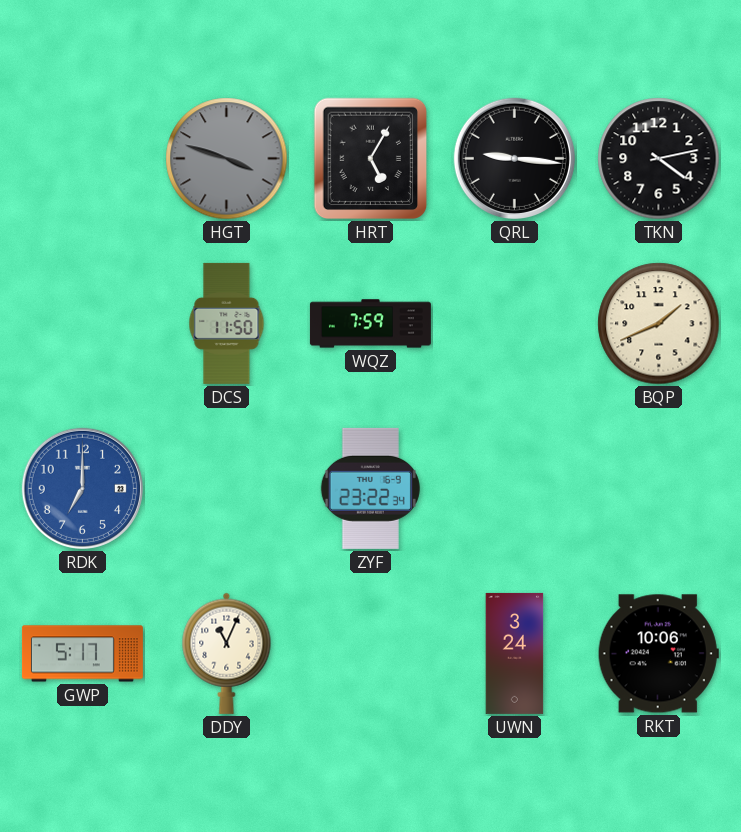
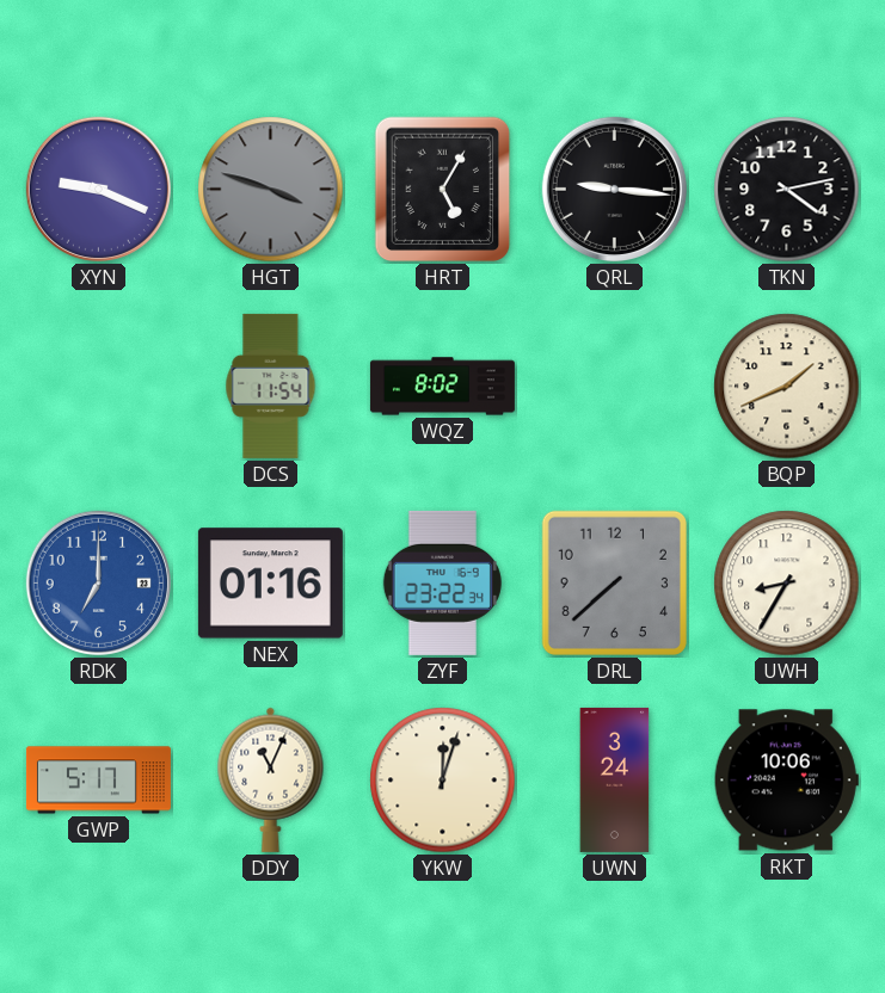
XYN: none -> 9:19
DCS: 11:50 -> 11:54
WQZ: 7:59 -> 8:02
NEX: none -> 01:16
DRL: none -> 7:38
UWH: none -> 8:35
YKW: none -> 12:03
